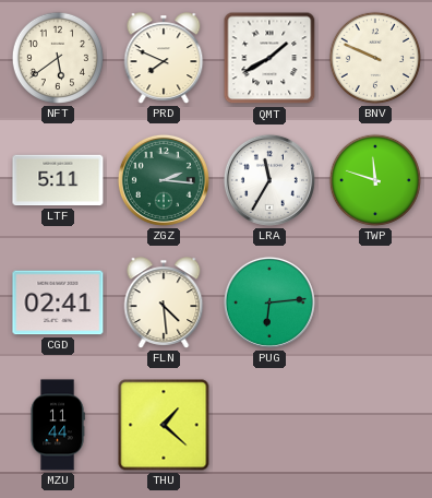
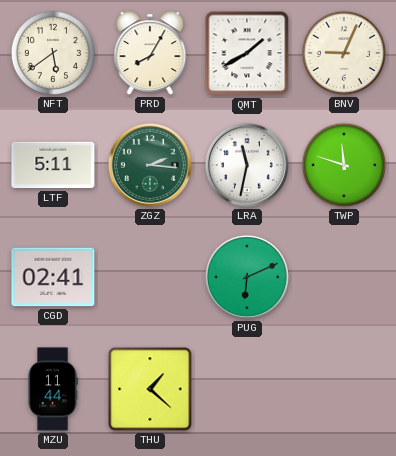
PRD: 7:49 -> 8:05
BNV: 9:49 -> 9:04
LRA: 11:35 -> 11:32
FLN: 4:29 -> none
PUG: 6:14 -> 6:11
